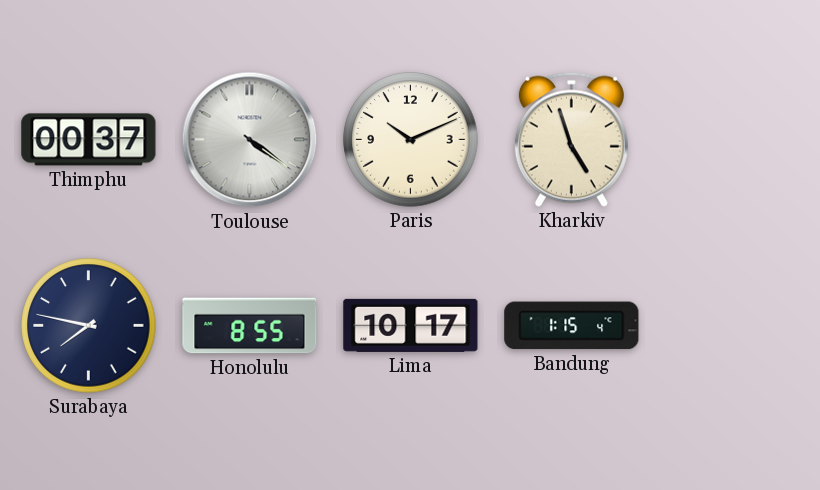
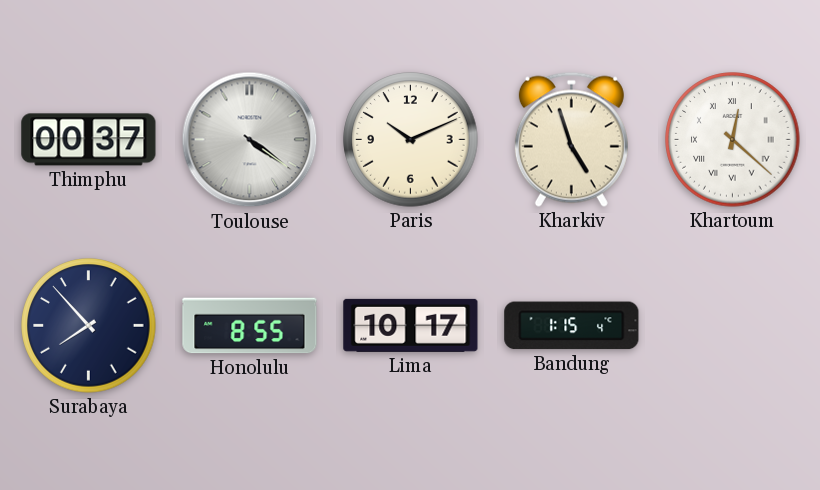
Khartoum: none -> 12:22
Surabaya: 7:47 -> 7:53
